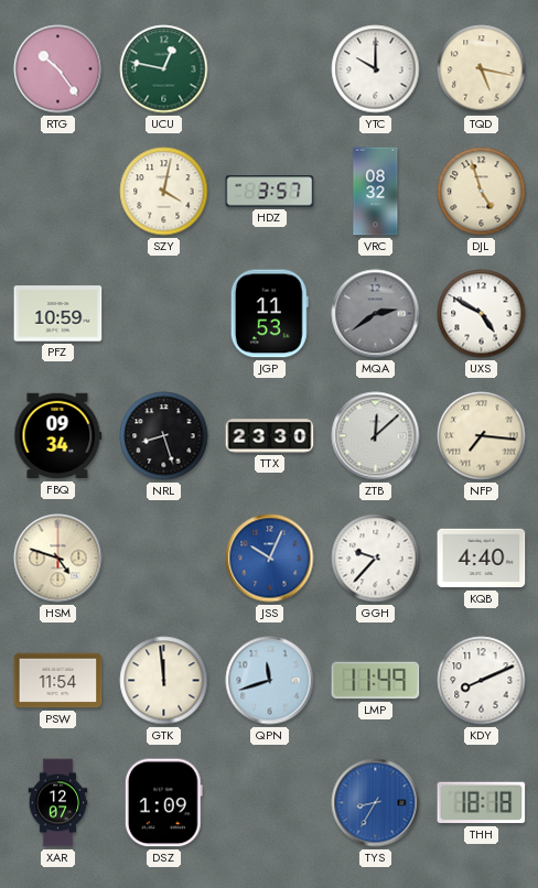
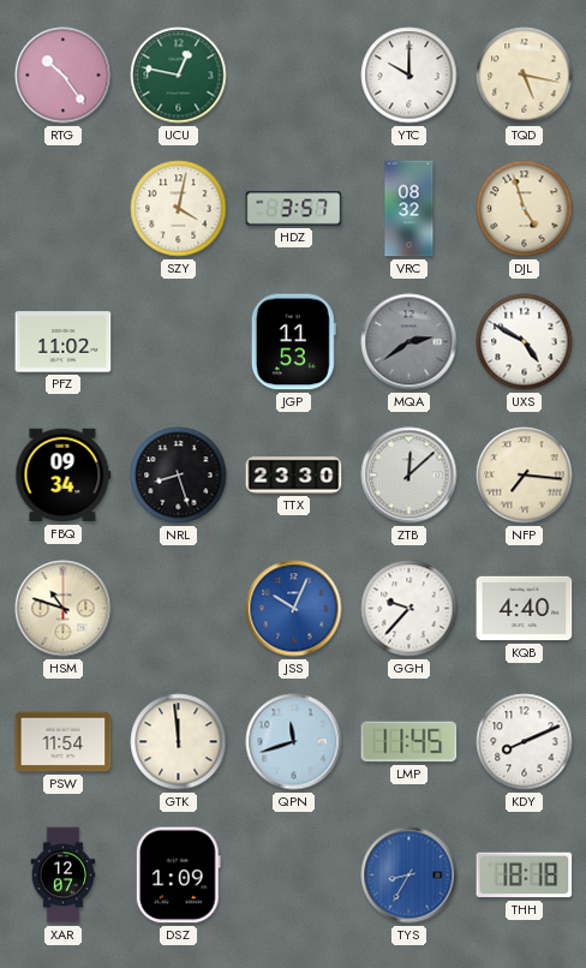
PFZ: 10:59 -> 11:02
HSM: 4:48 -> 10:48
LMP: 11:49 -> 11:45
